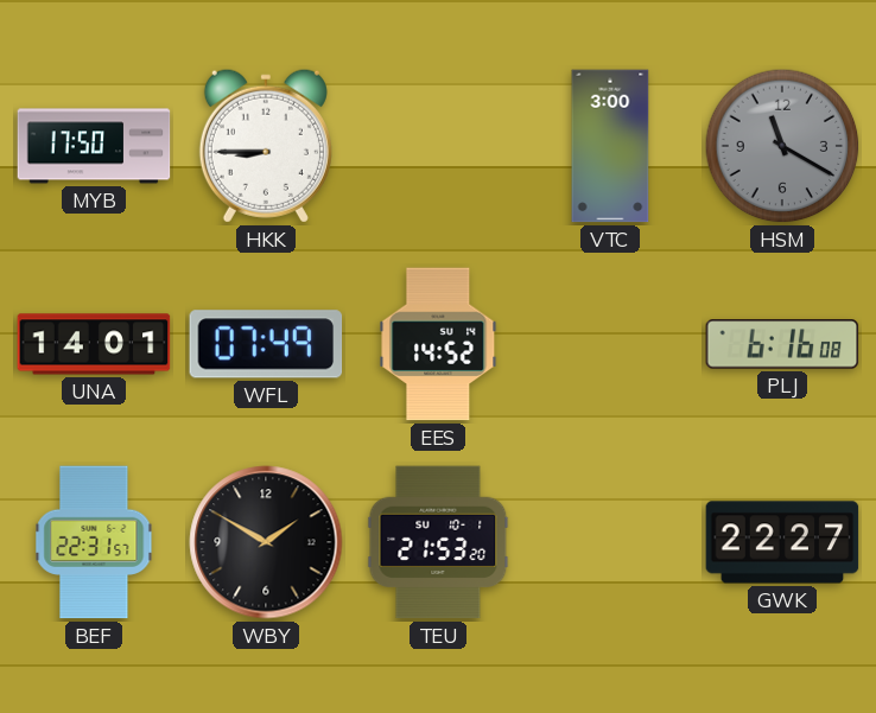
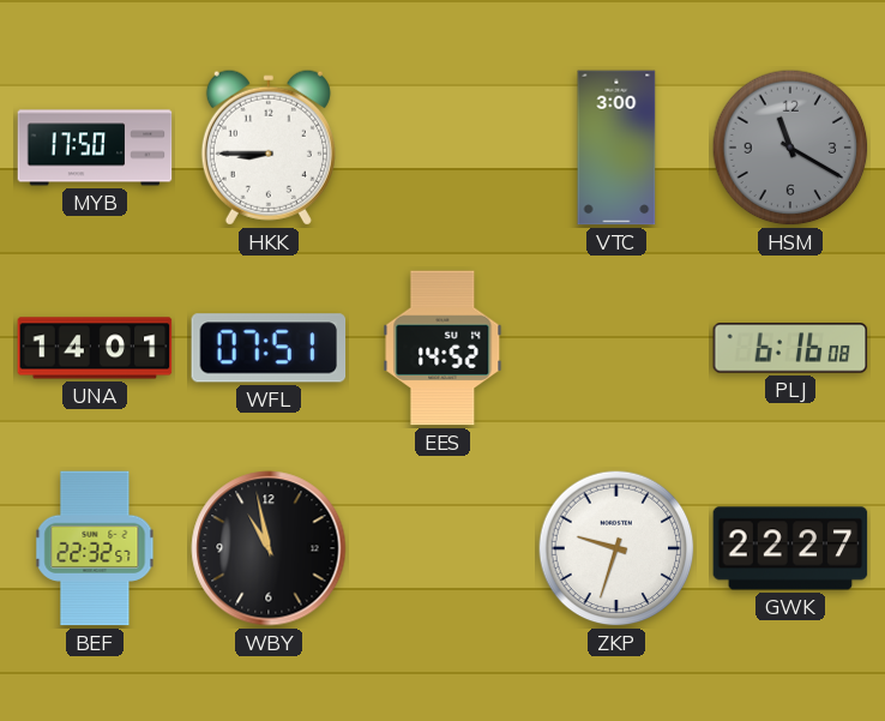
WFL: 07:49 -> 07:51
BEF: 22:31 -> 22:32
WBY: 1:50 -> 10:58
TEU: 21:53 -> none
ZKP: none -> 9:33
